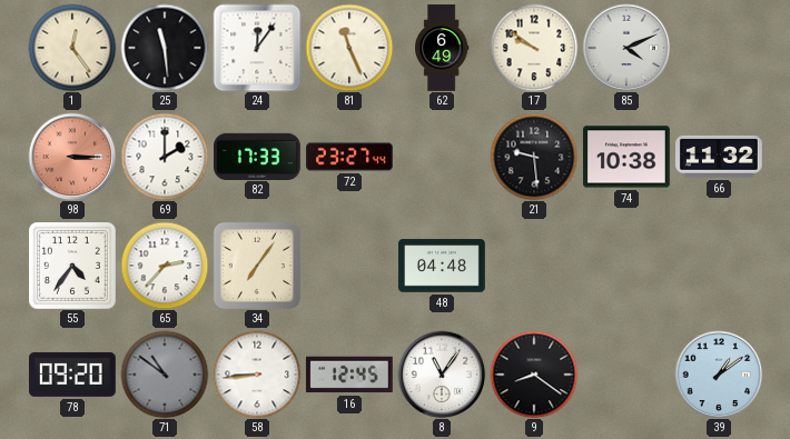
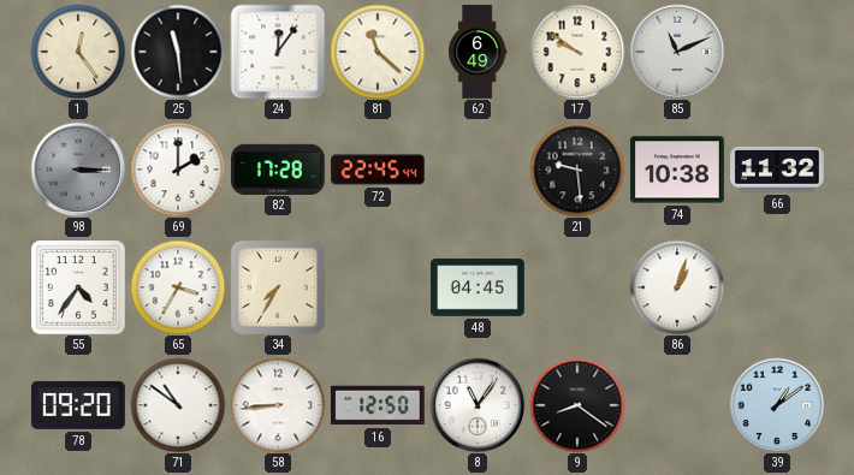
81: 11:26 -> 11:22
85: 4:11 -> 11:11
98 dial: salmon -> grey
82: 17:33 -> 17:28
72: 23:27 -> 22:45
65: 2:37 -> 3:35
34: 7:06 -> 7:35
48: 04:48 -> 04:45
86: none -> 1:03
71 dial: grey -> white
16: 12:45 -> 12:50
